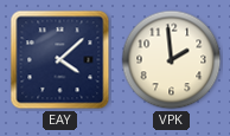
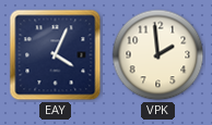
EAY: 4:08 -> 4:04
